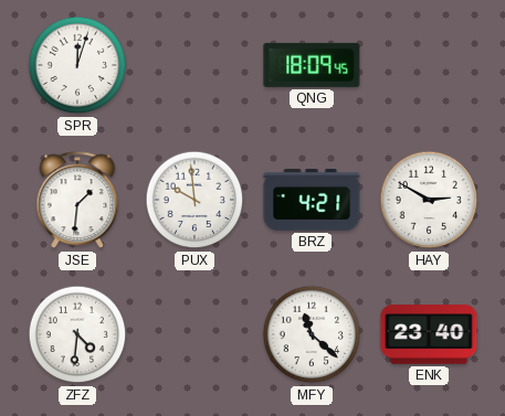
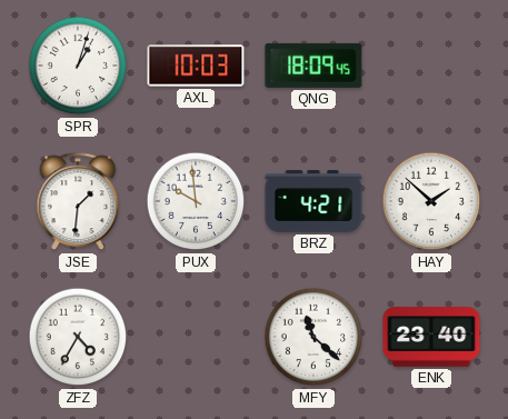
SPR: 12:03 -> 1:03
AXL: none -> 10:03
HAY: 2:50 -> 1:52
ZFZ: 4:31 -> 4:35
